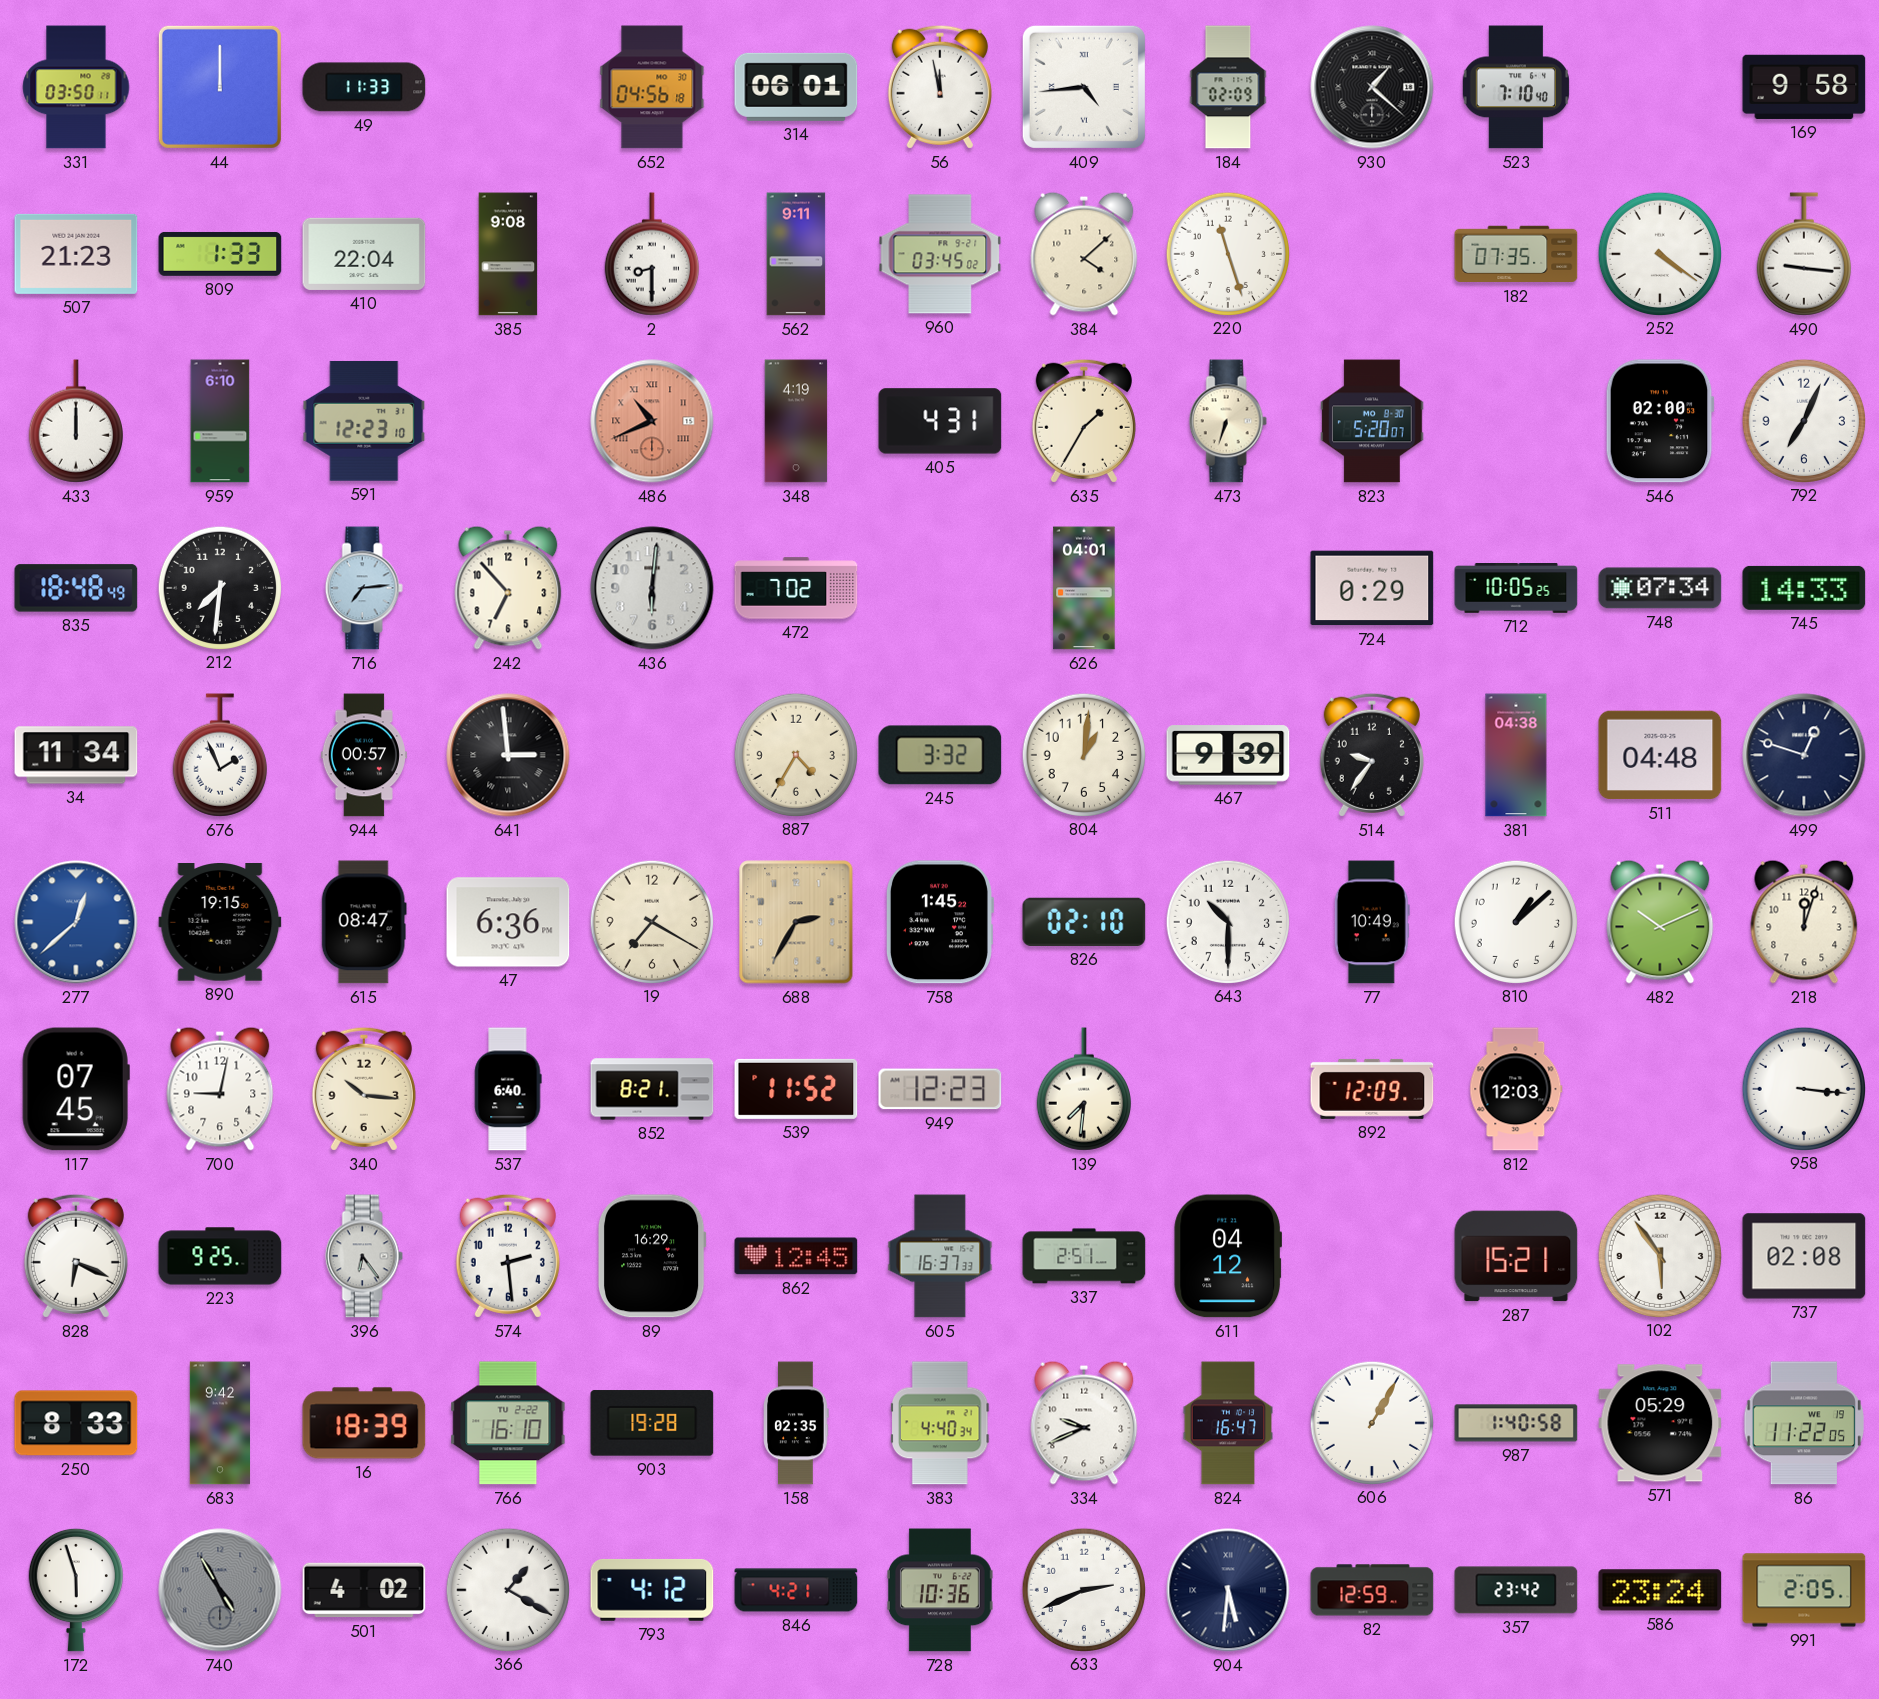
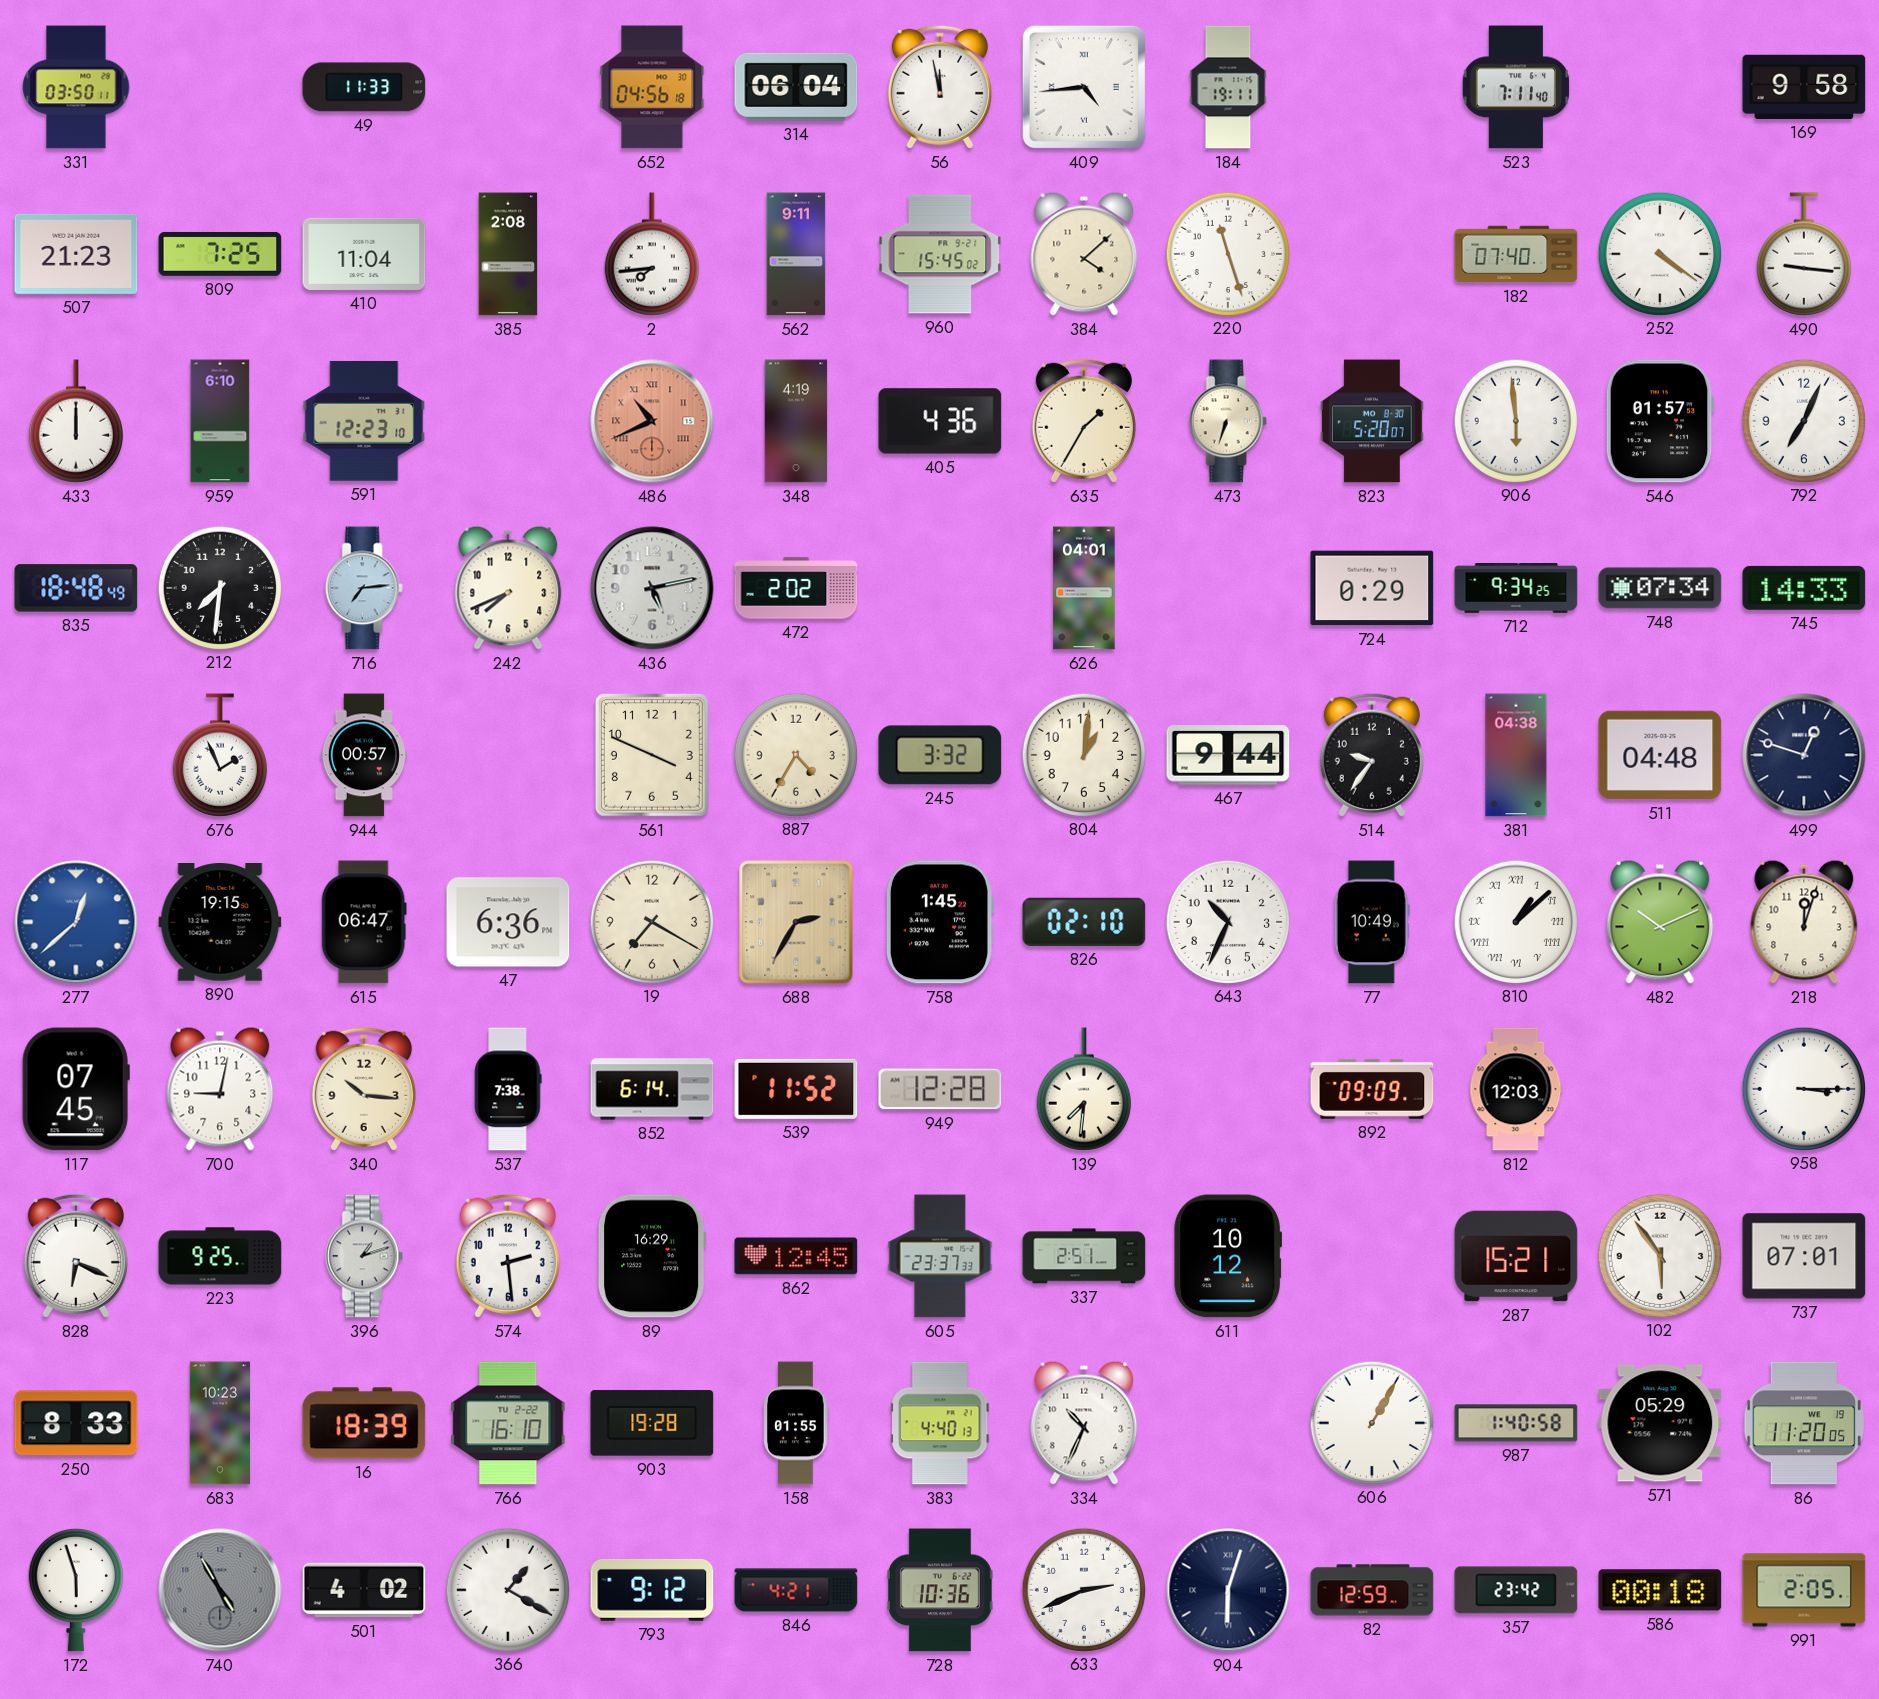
44: 12:00 -> none
314: 06:01 -> 06:04
184: 02:09 -> 19:11
930: 1:22 -> none
523: 7:10 -> 7:11
809: 1:33 -> 7:25
410: 22:04 -> 11:04
385: 9:08 -> 2:08
2: 8:30 -> 7:44
960: 03:45 -> 15:45
182: 07:35 -> 07:40
405: 4:31 -> 4:36
906: none -> 5:59
546: 02:00 -> 01:57
242: 6:53 -> 7:41
436: 6:01 -> 5:13
472: 7:02 -> 2:02
712: 10:05 -> 9:34
34: 11:34 -> none
641: 2:59 -> none
561: none -> 3:49
467: 9:39 -> 9:44
615: 08:47 -> 06:47
643: 10:30 -> 10:34
810 numerals: Arabic -> Roman
537: 6:40 -> 7:38
852: 8:21 -> 6:14
949: 12:23 -> 12:28
892: 12:09 -> 09:09
958: 3:16 -> 3:15
396: 6:24 -> 1:12
605: 16:37 -> 23:37
611: 04:12 -> 10:12
737: 02:08 -> 07:01
683: 9:42 -> 10:23
158: 02:35 -> 01:55
383: 4:40:34 -> 4:40:13
334: 9:41 -> 10:34
824: 16:47 -> none
86: 11:22 -> 11:20
793: 4:12 -> 9:12
904: 5:31 -> 6:03
586: 23:24 -> 00:18
